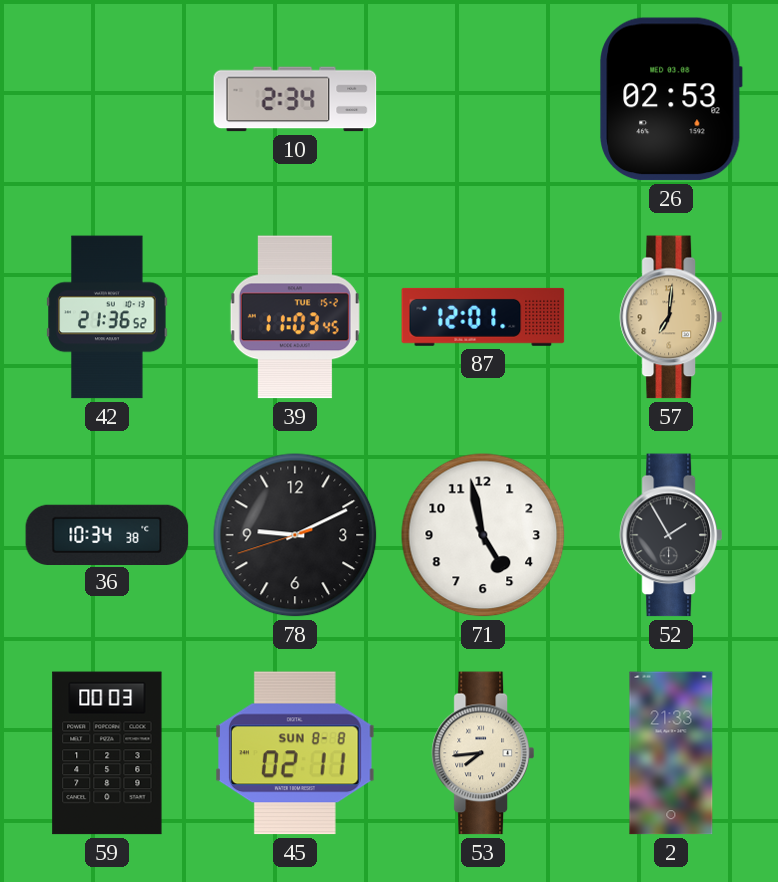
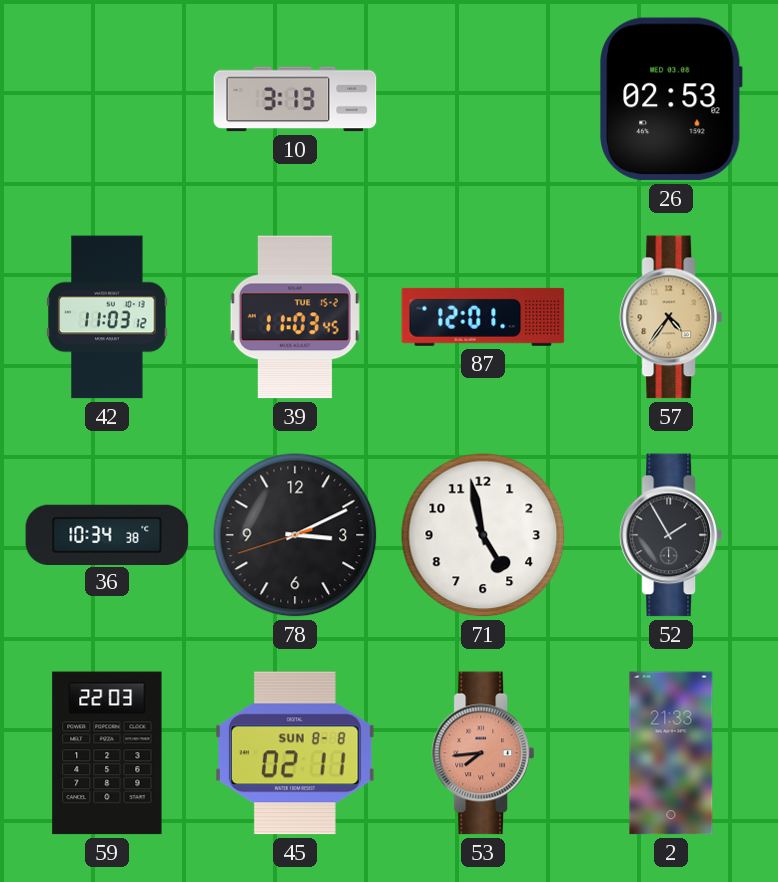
10: 2:34 -> 3:13
42: 21:36 -> 11:03
57: 7:01 -> 4:36
78: 9:10 -> 3:10
59: 00:03 -> 22:03
53 dial: cream -> salmon
